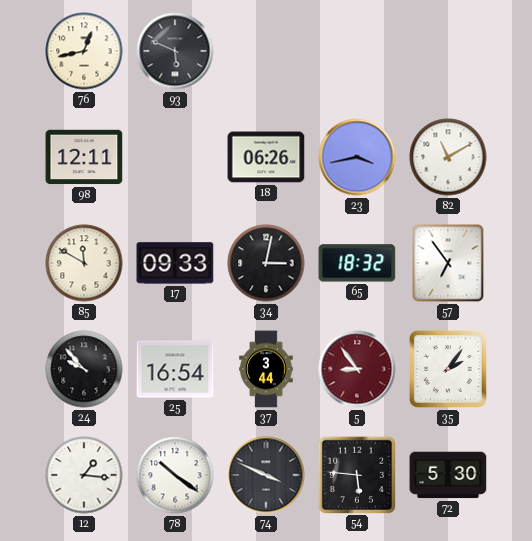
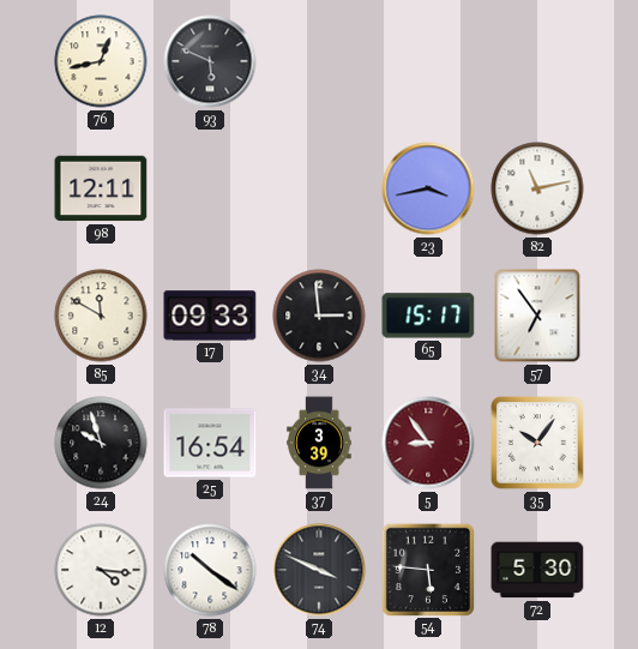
18: 06:26 -> none
82: 11:10 -> 11:13
34: 3:02 -> 2:59
65: 18:32 -> 15:17
24: 9:53 -> 9:57
37: 3:44 -> 3:39
35: 2:06 -> 10:06
12: 1:16 -> 4:16
